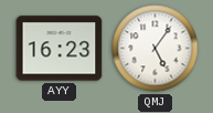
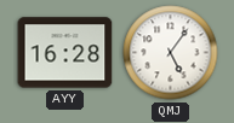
AYY: 16:23 -> 16:28
